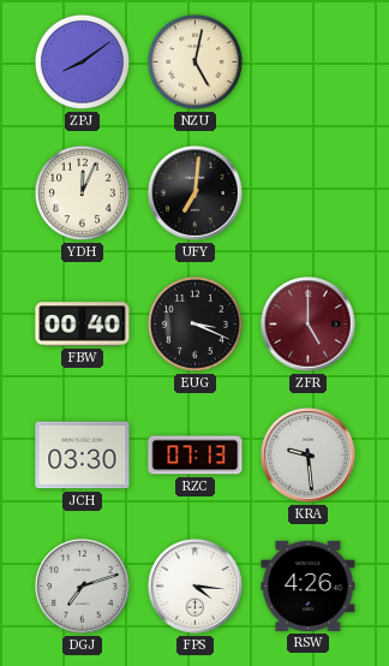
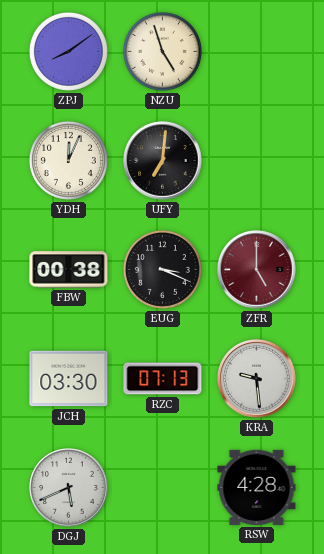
NZU: 5:02 -> 4:57
FBW: 00:40 -> 00:38
DGJ: 7:12 -> 5:41
FPS: 4:16 -> none
RSW: 4:26 -> 4:28
